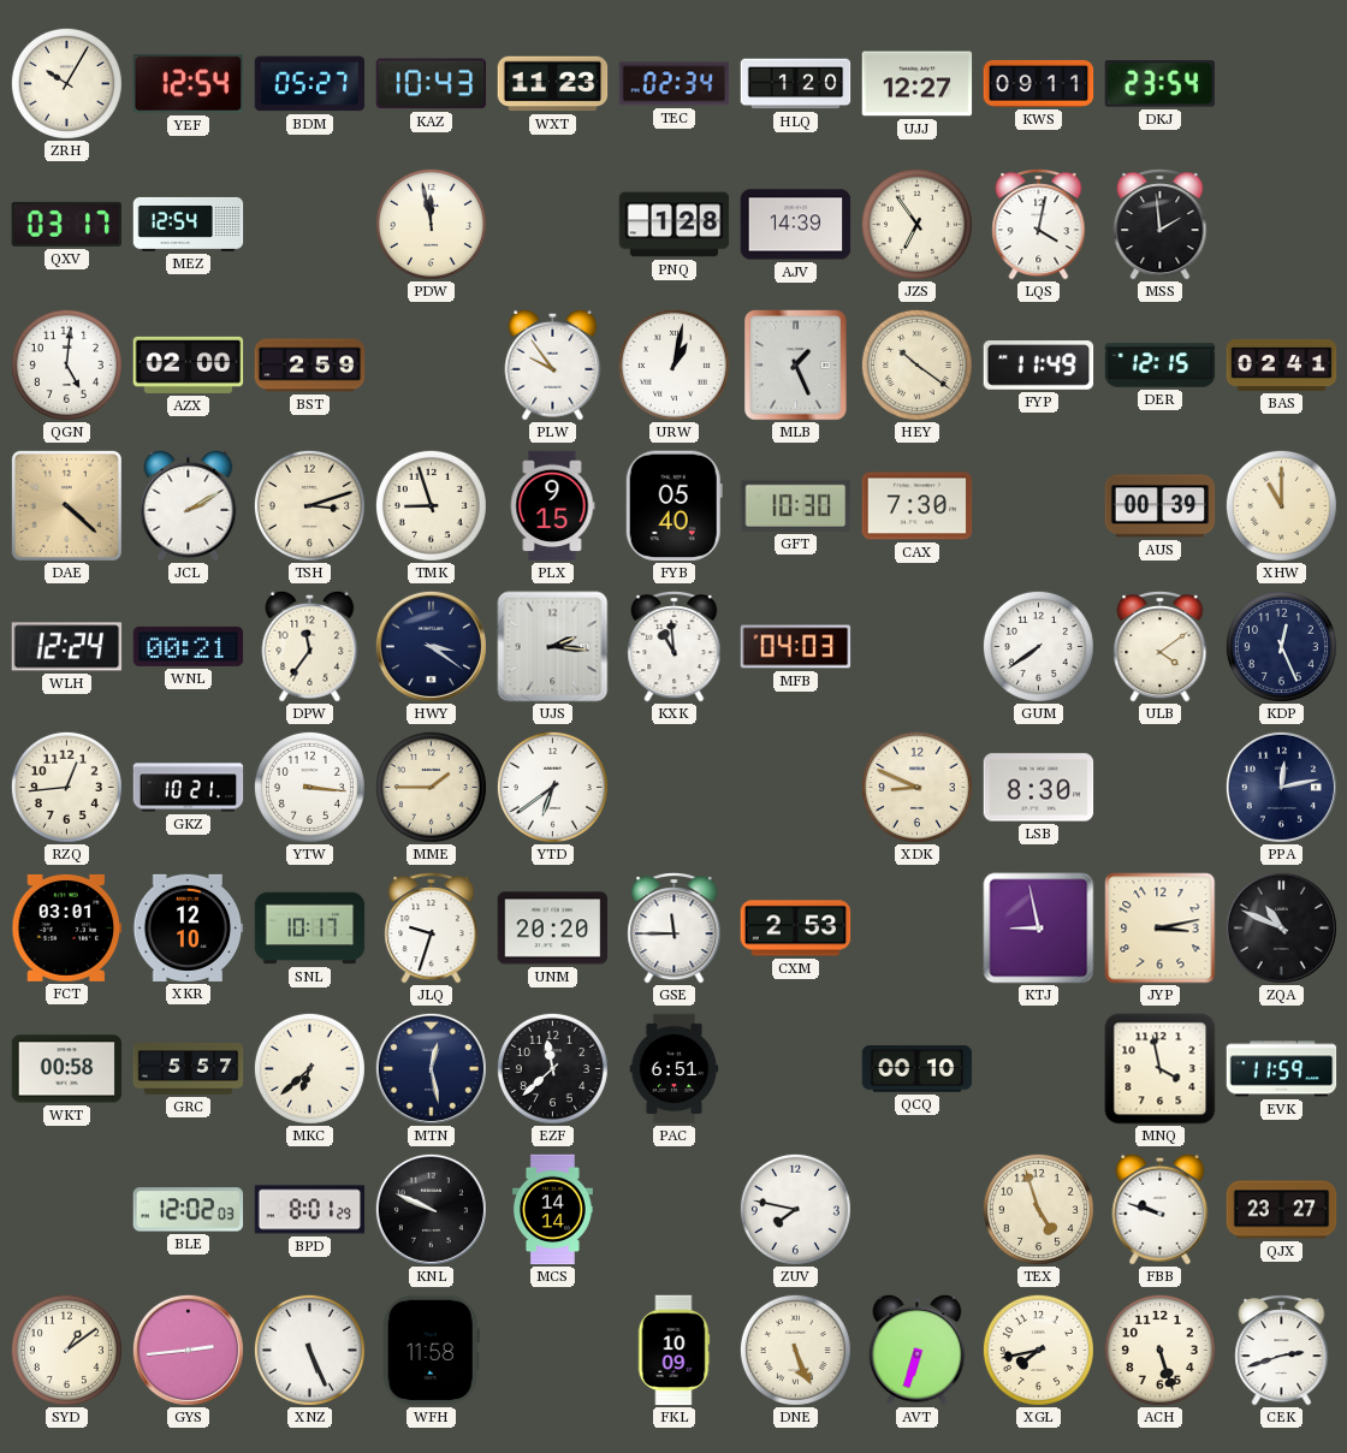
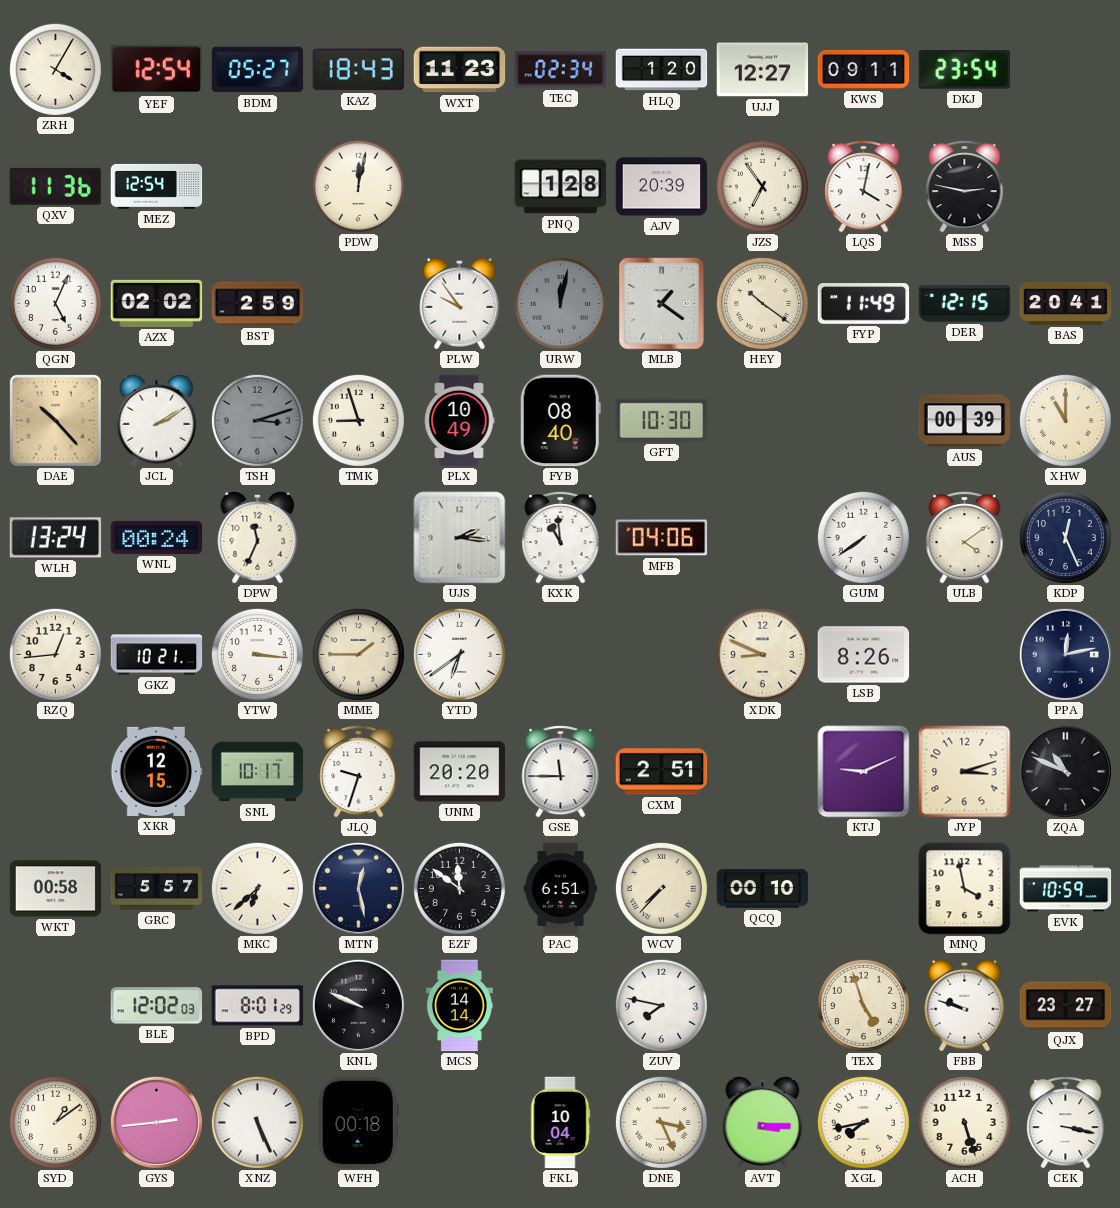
ZRH: 10:05 -> 4:05
KAZ: 10:43 -> 18:43
QXV: 03:17 -> 11:36
PDW: 11:58 -> 12:02
AJV: 14:39 -> 20:39
MSS: 1:59 -> 2:47
QGN: 5:01 -> 5:04
AZX: 02:00 -> 02:02
URW: 1:02 -> 12:02
URW dial: white -> grey
MLB: 1:26 -> 1:21
BAS: 02:41 -> 20:41
DAE: 4:22 -> 10:23
TSH dial: cream -> grey
PLX: 9:15 -> 10:49
FYB: 05:40 -> 08:40
CAX: 7:30 -> none
WLH: 12:24 -> 13:24
WNL: 00:21 -> 00:24
DPW: 11:36 -> 11:34
HWY: 3:21 -> none
MFB: 04:03 -> 04:06
LSB: 8:30 -> 8:26
FCT: 03:01 -> none
XKR: 12:10 -> 12:15
CXM: 2:53 -> 2:51
KTJ: 8:58 -> 9:11
JYP: 3:13 -> 3:12
EZF: 11:38 -> 11:51
WCV: none -> 7:37
EVK: 11:59 -> 10:59
WFH: 11:58 -> 00:18
FKL: 10:09 -> 10:04
DNE: 5:26 -> 3:26
AVT: 6:33 -> 3:15
CEK: 2:42 -> 3:17
